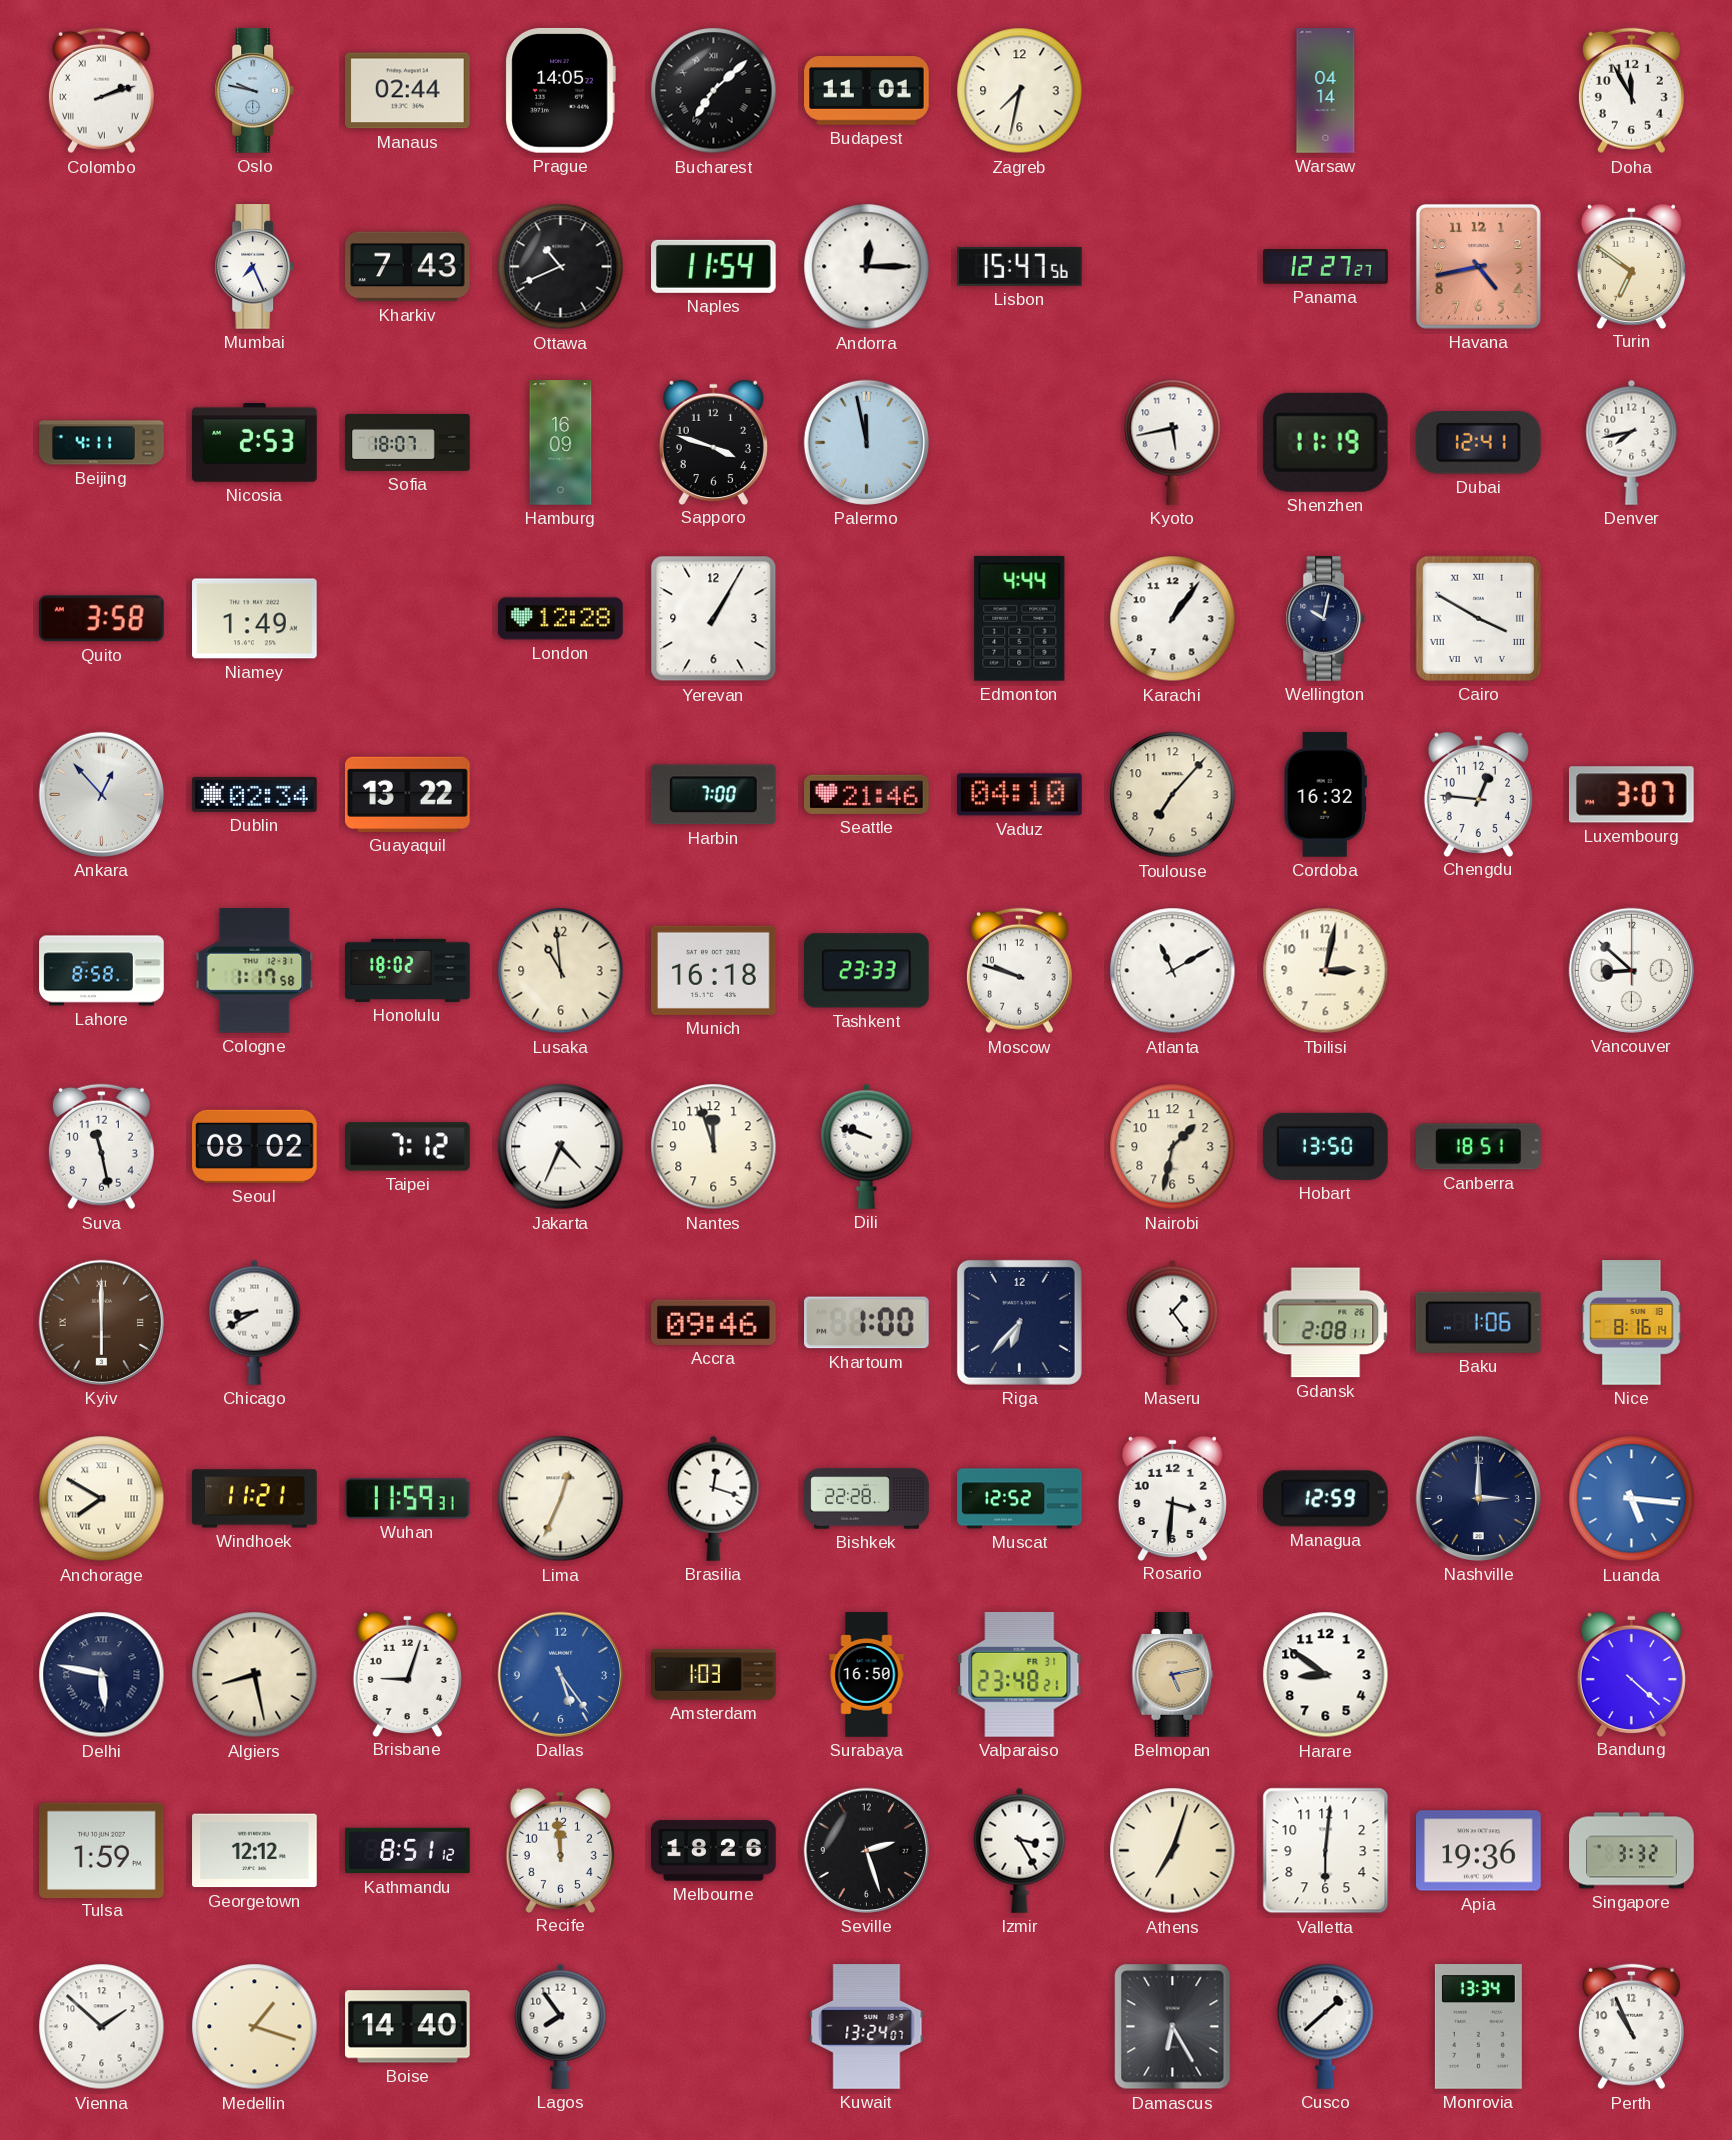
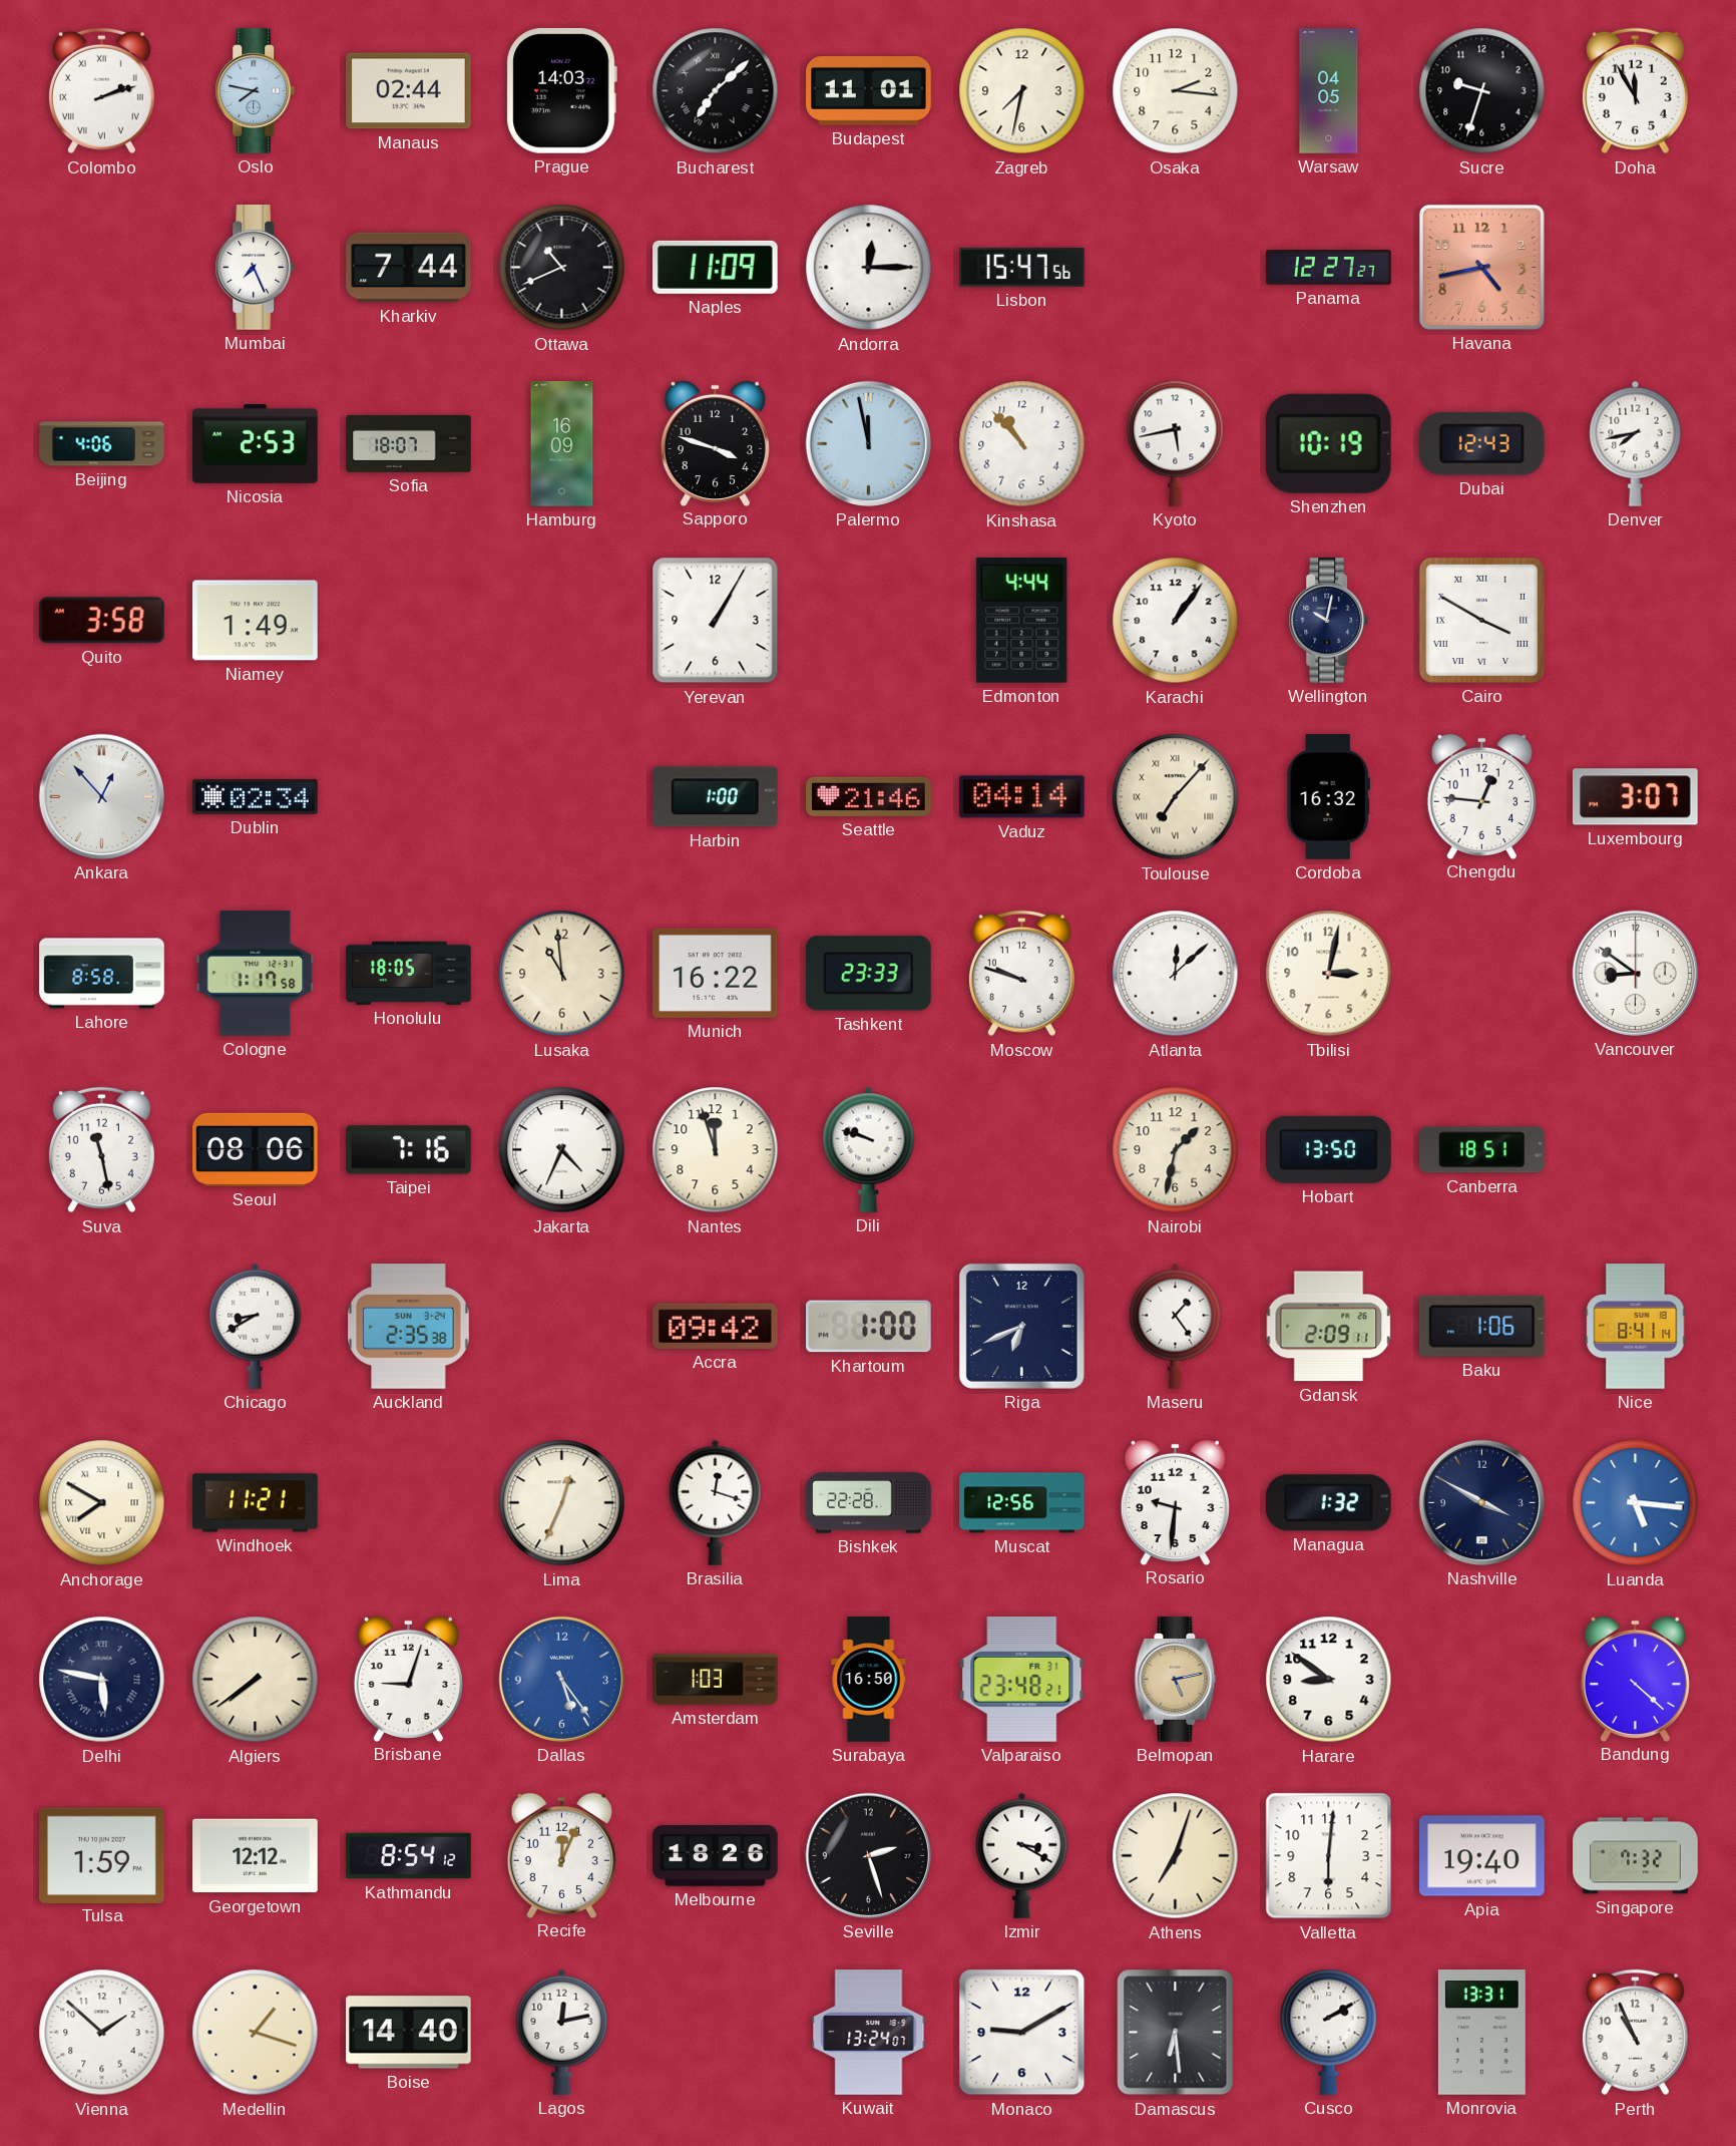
Oslo: 9:47 -> 7:47
Prague: 14:05 -> 14:03
Osaka: none -> 2:16
Warsaw: 04:14 -> 04:05
Sucre: none -> 9:33
Kharkiv: 7:43 -> 7:44
Naples: 11:54 -> 11:09
Turin: 6:51 -> none
Beijing: 4:11 -> 4:06
Kinshasa: none -> 10:53
Shenzhen: 11:19 -> 10:19
Dubai: 12:41 -> 12:43
London: 12:28 -> none
Guayaquil: 13:22 -> none
Harbin: 7:00 -> 1:00
Vaduz: 04:10 -> 04:14
Toulouse numerals: Arabic -> Roman
Honolulu: 18:02 -> 18:05
Munich: 16:18 -> 16:22
Atlanta: 11:10 -> 12:08
Vancouver: 8:52 -> 8:51
Seoul: 08:02 -> 08:06
Taipei: 7:12 -> 7:16
Kyiv: 6:00 -> none
Auckland: none -> 2:35
Accra: 09:46 -> 09:42
Riga: 6:37 -> 6:41
Gdansk: 2:08 -> 2:09
Nice: 8:16 -> 8:41
Wuhan: 11:59 -> none
Muscat: 12:52 -> 12:56
Rosario: 3:31 -> 9:31
Managua: 12:59 -> 1:32
Nashville: 3:00 -> 3:50
Algiers: 8:28 -> 7:39
Kathmandu: 8:51 -> 8:54
Recife: 11:59 -> 12:04
Izmir: 3:25 -> 3:20
Apia: 19:36 -> 19:40
Singapore: 3:32 -> 7:32
Lagos: 7:54 -> 12:13
Monaco: none -> 9:10
Damascus: 6:25 -> 6:29
Cusco: 1:38 -> 2:10
Monrovia: 13:34 -> 13:31
